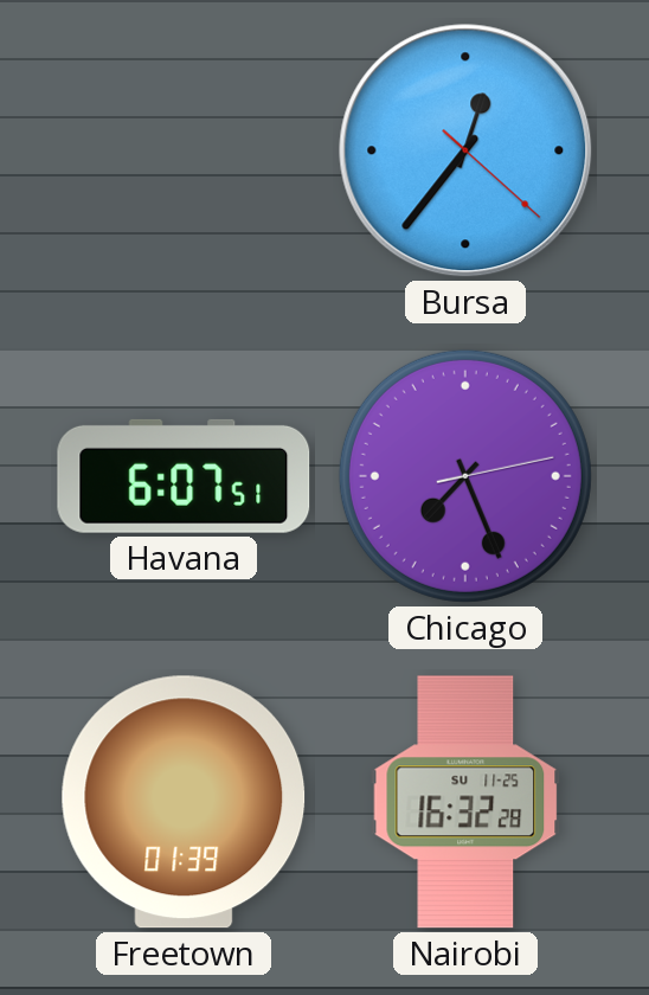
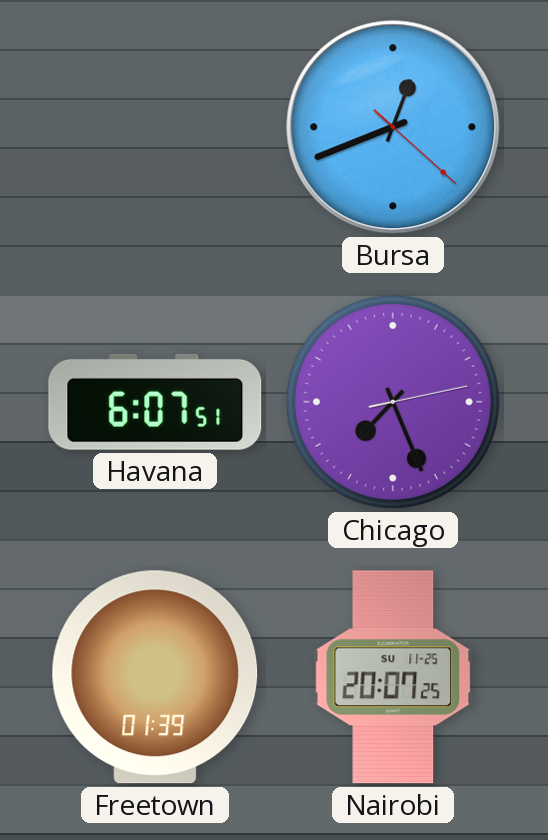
Bursa: 12:36 -> 12:41
Nairobi: 16:32 -> 20:07
